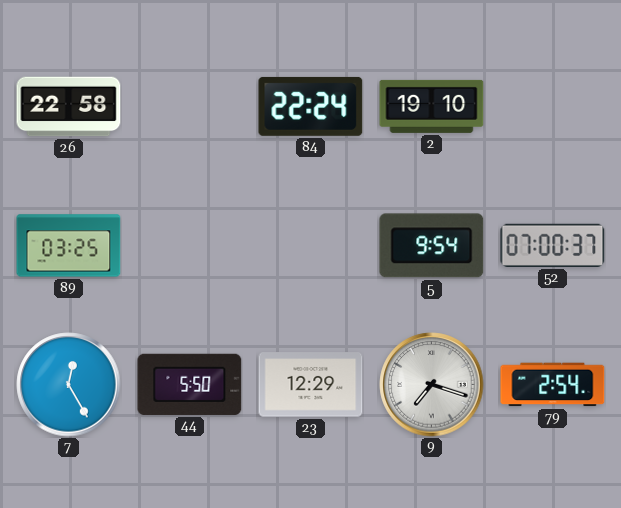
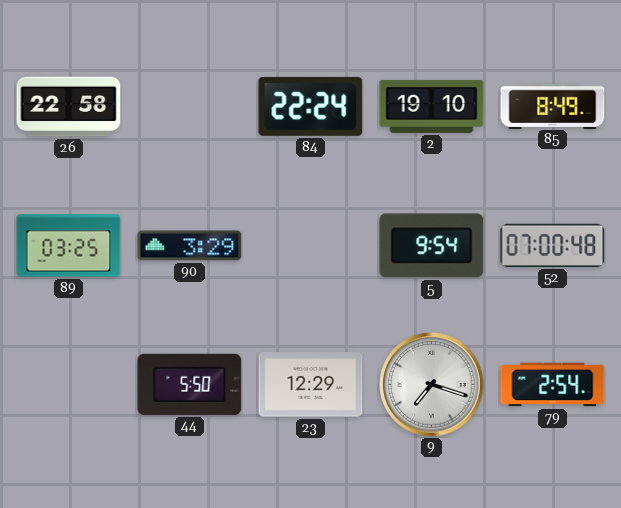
85: none -> 8:49
90: none -> 3:29
52: 07:00:37 -> 07:00:48
7: 12:25 -> none
